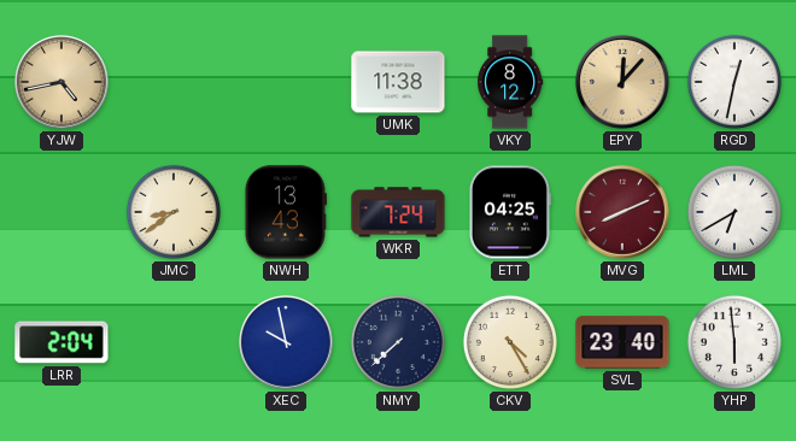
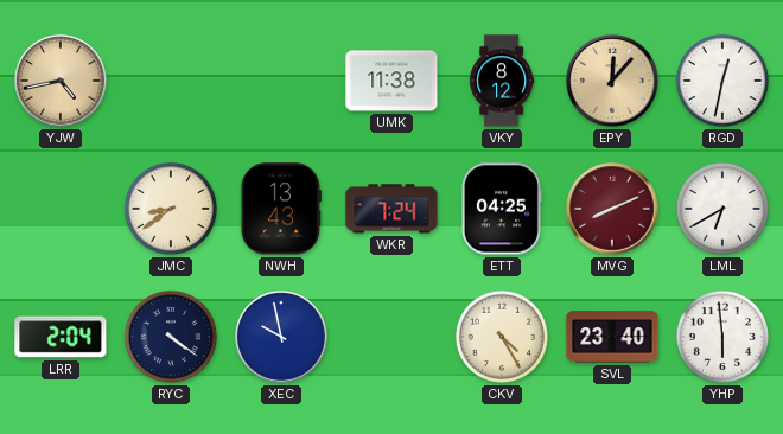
RYC: none -> 4:21
NMY: 7:38 -> none
